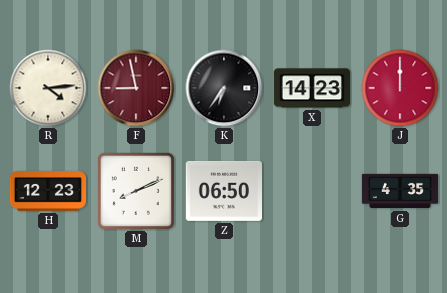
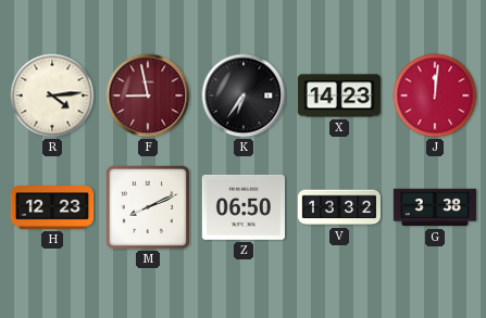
J: 12:00 -> 12:01
V: none -> 13:32
G: 4:35 -> 3:38
